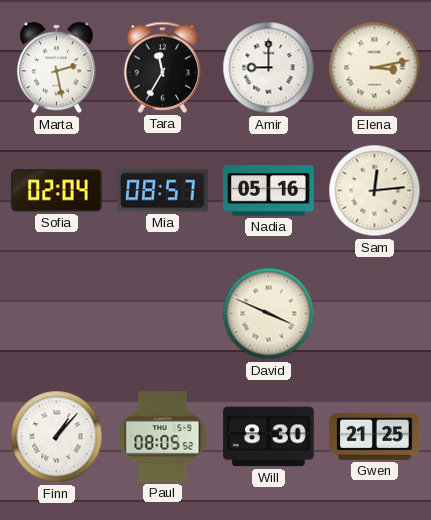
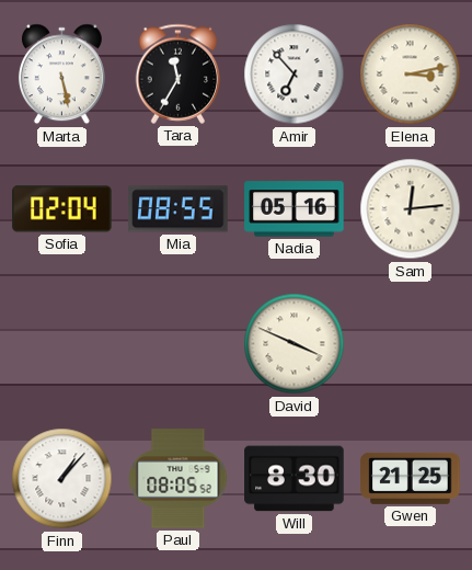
Marta: 2:28 -> 5:28
Amir: 9:00 -> 6:53
Mia: 08:57 -> 08:55
